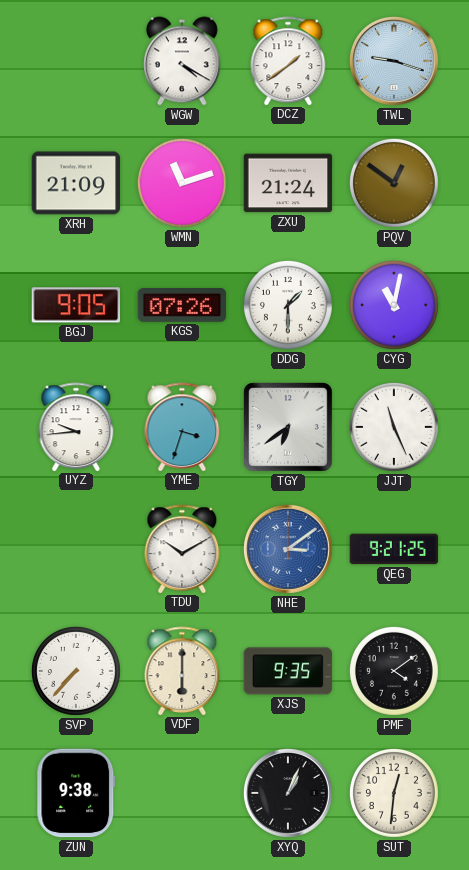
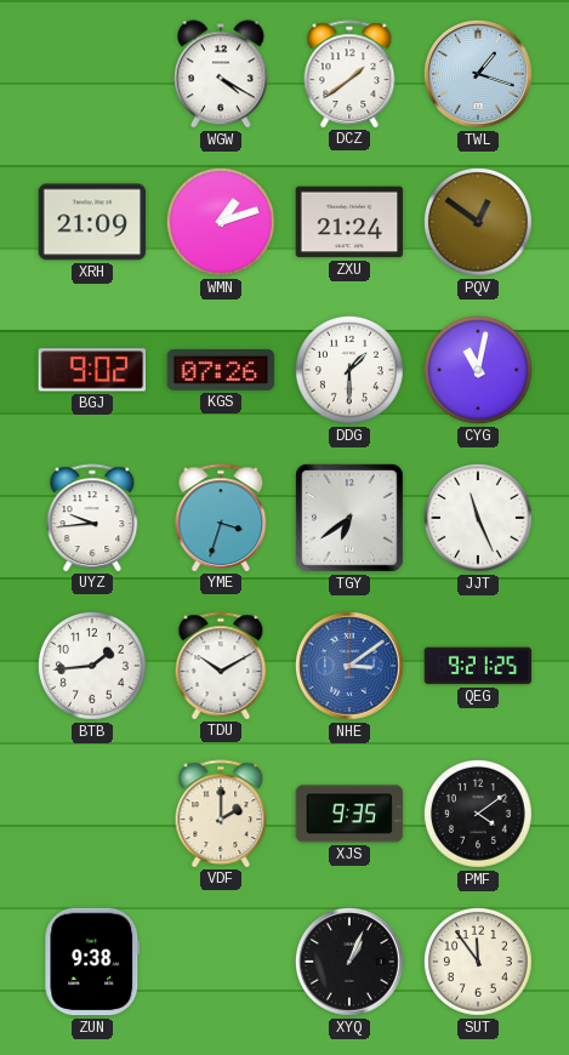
TWL: 9:18 -> 1:18
WMN: 11:12 -> 1:12
BGJ: 9:05 -> 9:02
BTB: none -> 1:44
SVP: 7:37 -> none
VDF: 6:00 -> 2:00
SUT: 12:31 -> 11:54
